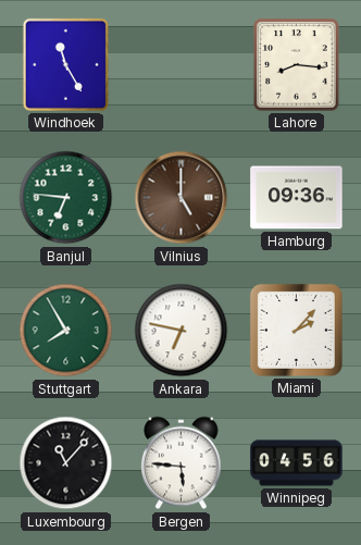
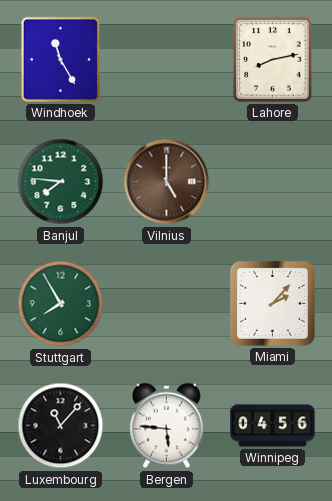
Lahore: 8:16 -> 8:13
Banjul: 6:46 -> 7:46
Hamburg: 09:36 -> none
Ankara: 6:47 -> none
